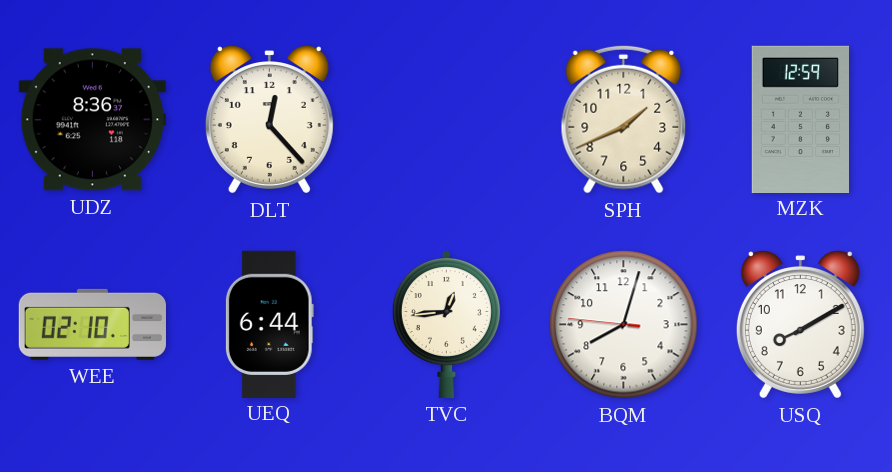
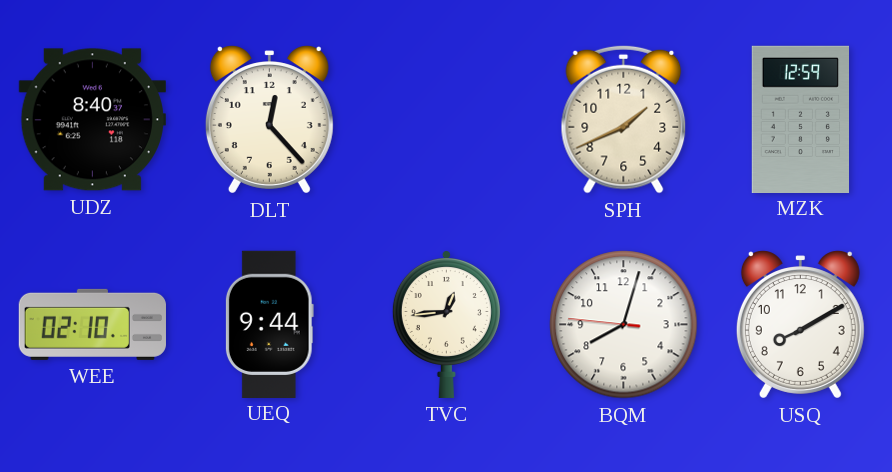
UDZ: 8:36 -> 8:40
UEQ: 6:44 -> 9:44
